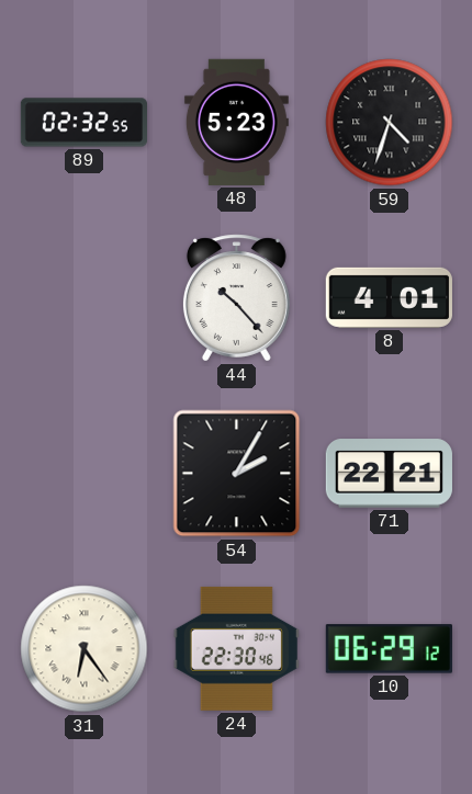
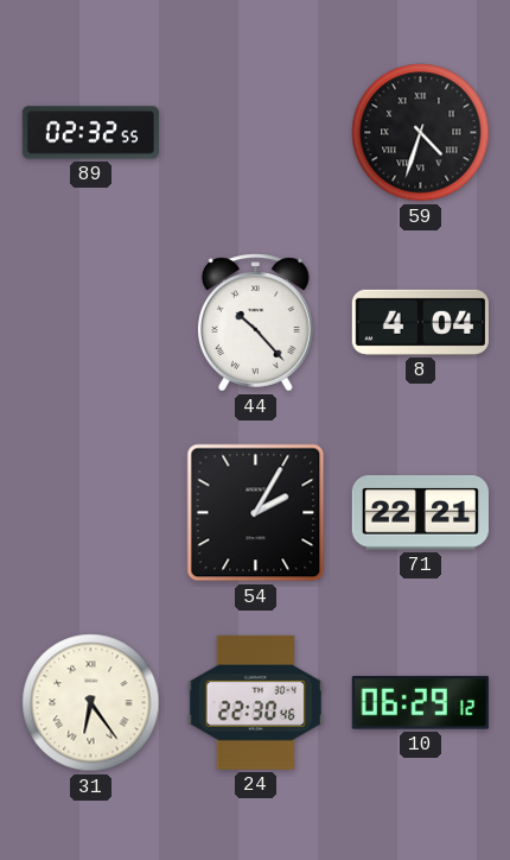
48: 5:23 -> none
8: 4:01 -> 4:04
